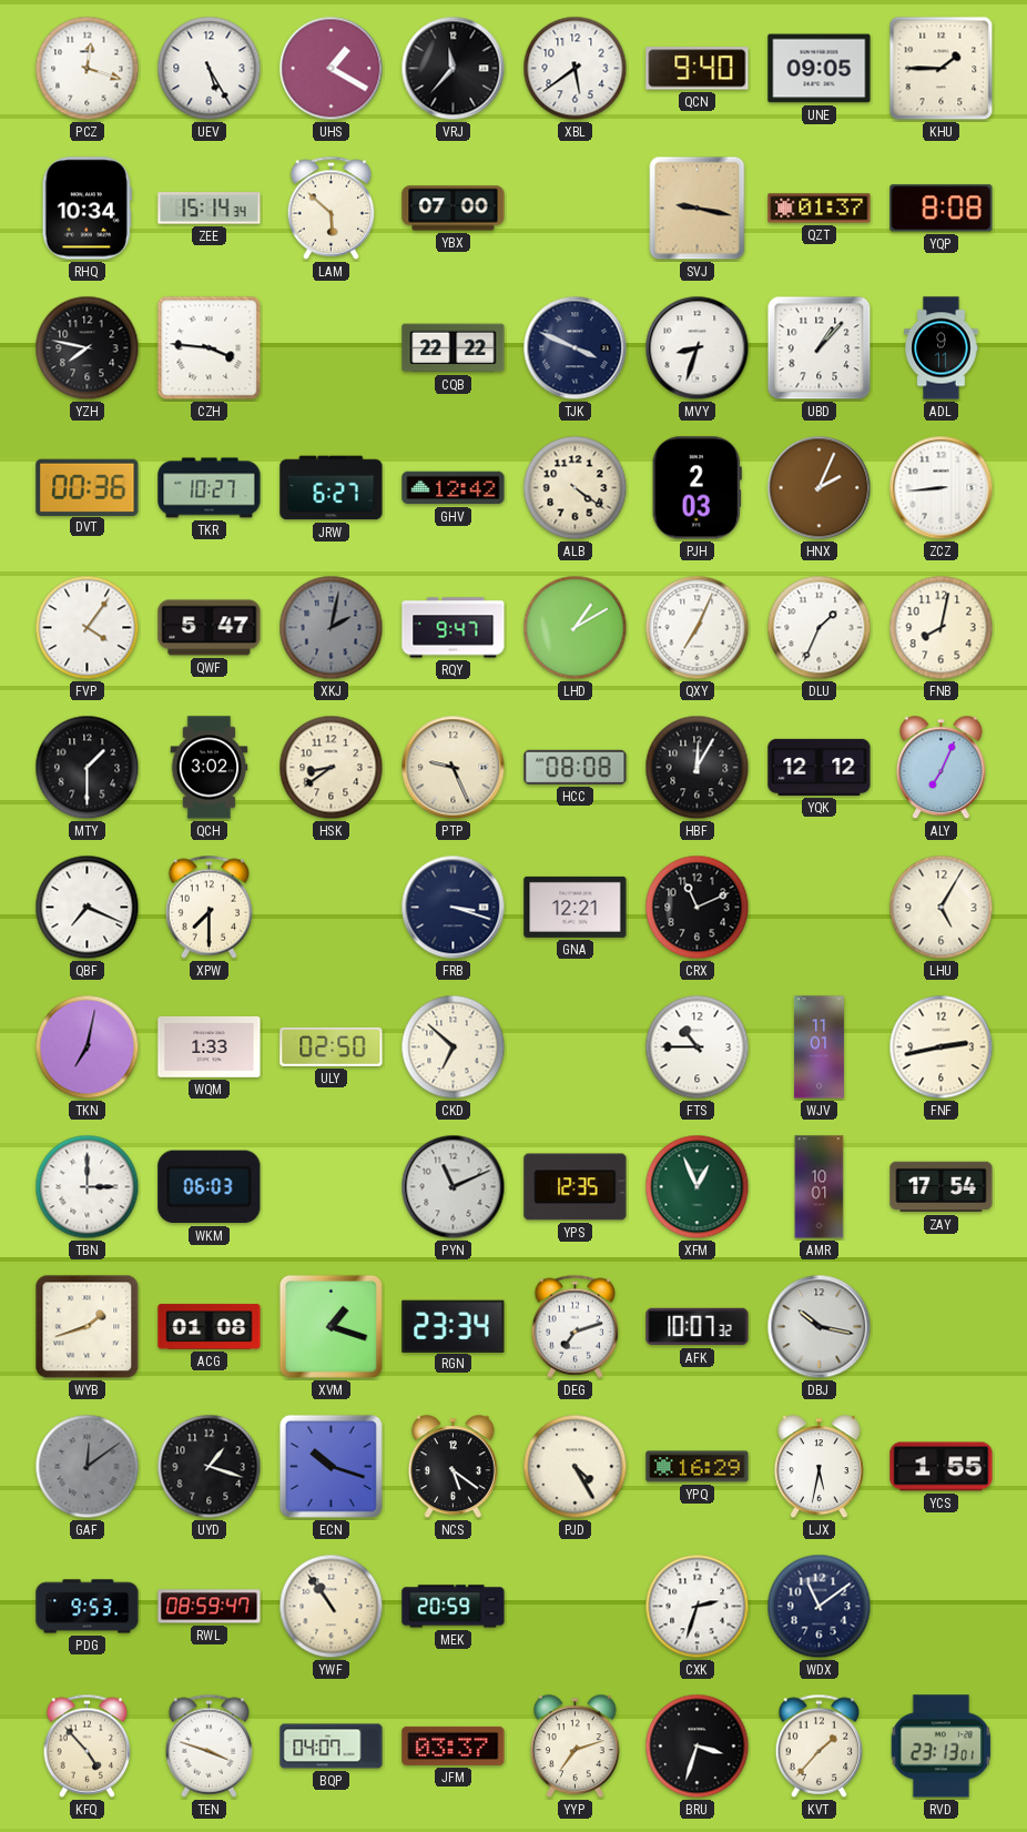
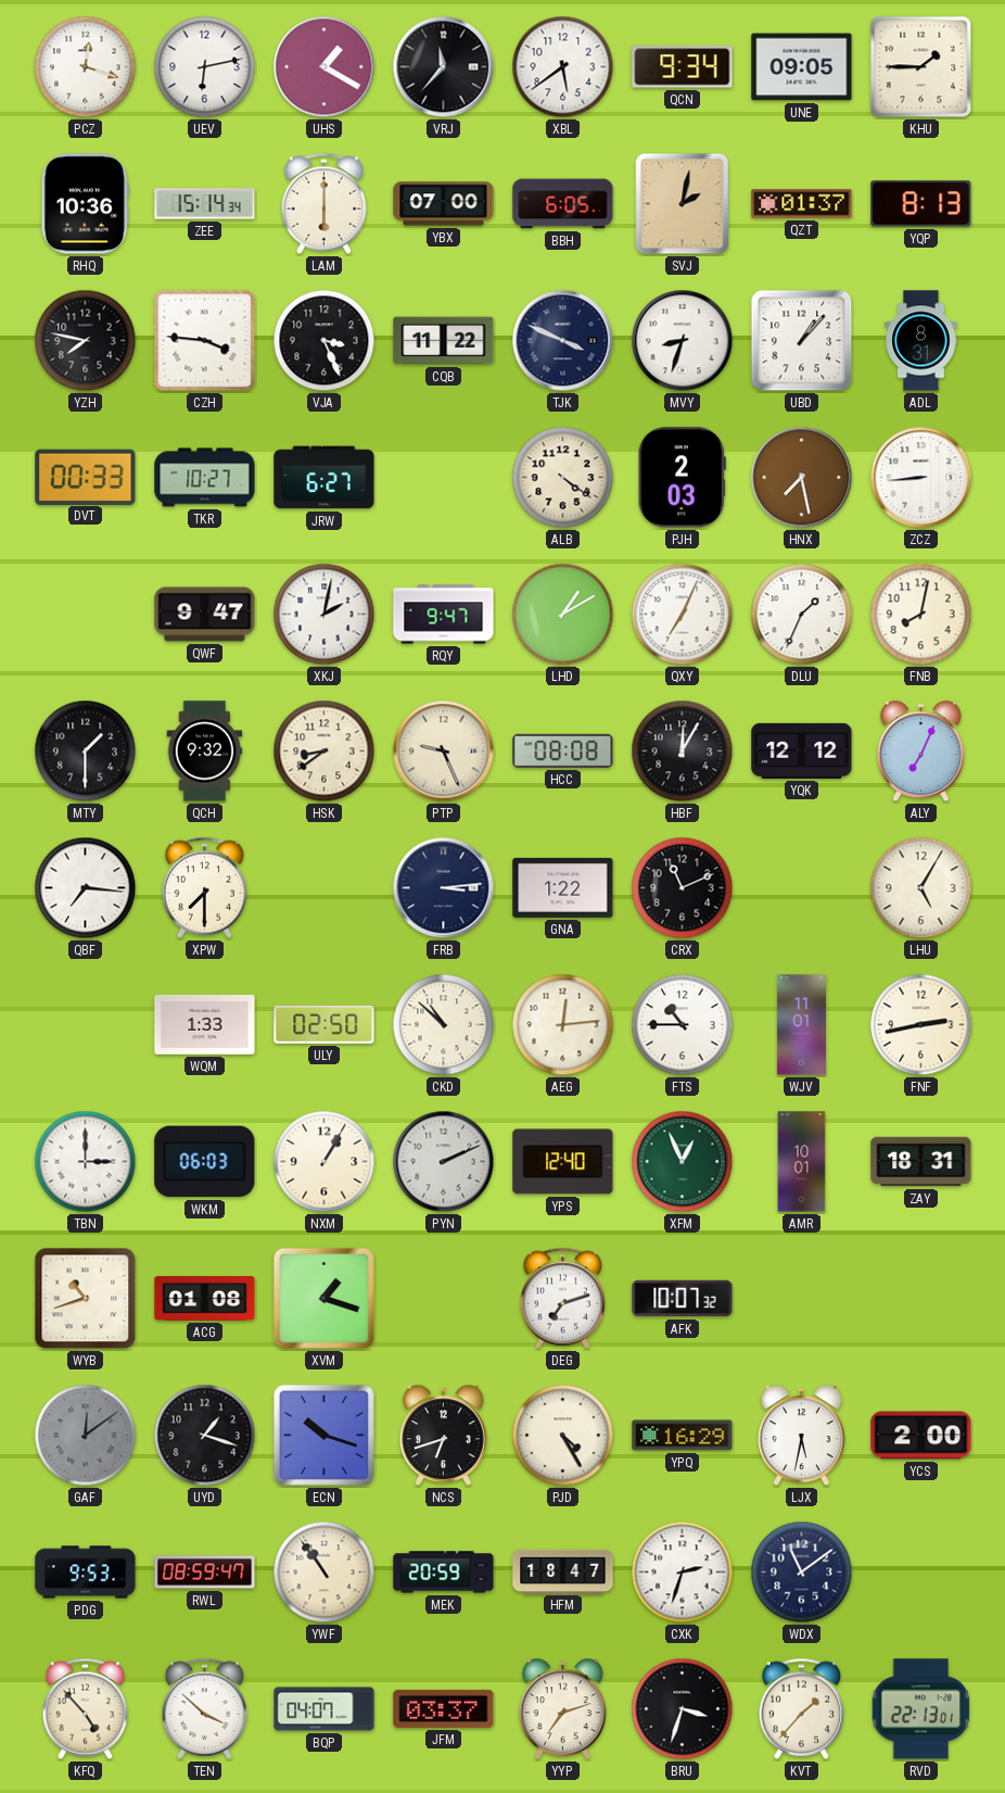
UEV: 5:25 -> 6:13
QCN: 9:40 -> 9:34
RHQ: 10:34 -> 10:36
LAM: 5:52 -> 6:00
BBH: none -> 6:05
SVJ: 9:17 -> 2:02
YQP: 8:08 -> 8:13
VJA: none -> 3:26
CQB: 22:22 -> 11:22
ADL: 9:11 -> 8:31
DVT: 00:36 -> 00:33
GHV: 12:42 -> none
HNX: 2:04 -> 7:28
FVP: 4:06 -> none
QWF: 5:47 -> 9:47
XKJ dial: grey -> white
QCH: 3:02 -> 9:32
QBF: 7:19 -> 7:16
FRB: 3:18 -> 3:14
GNA: 12:21 -> 1:22
TKN: 7:02 -> none
CKD: 6:52 -> 10:52
AEG: none -> 12:14
NXM: none -> 1:05
PYN: 11:11 -> 2:11
YPS: 12:35 -> 12:40
ZAY: 17:54 -> 18:31
WYB: 1:42 -> 10:42
RGN: 23:34 -> none
DBJ: 10:17 -> none
NCS: 5:21 -> 6:42
YCS: 1:55 -> 2:00
HFM: none -> 18:47
TEN: 3:48 -> 3:52
RVD: 23:13 -> 22:13
